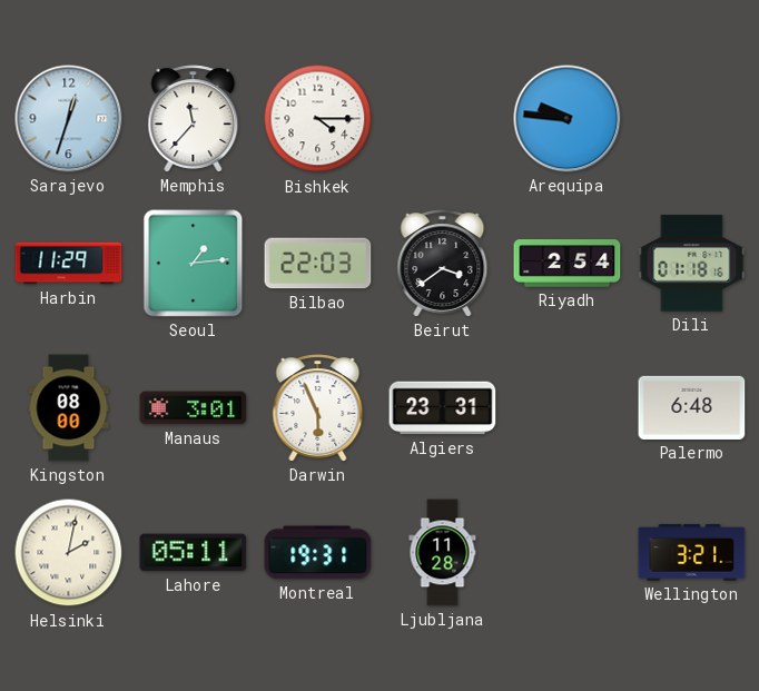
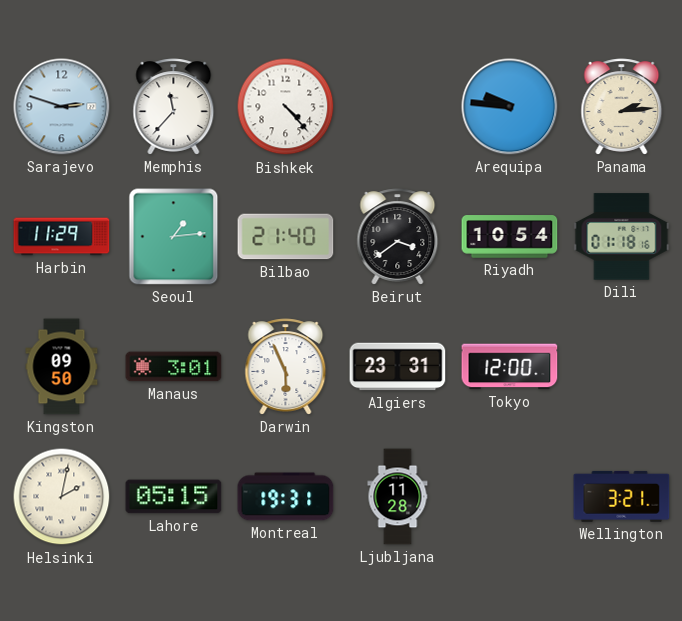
Sarajevo: 12:33 -> 2:48
Bishkek: 4:15 -> 4:23
Panama: none -> 2:14
Bilbao: 22:03 -> 21:40
Riyadh: 2:54 -> 10:54
Kingston: 08:00 -> 09:50
Tokyo: none -> 12:00
Palermo: 6:48 -> none
Lahore: 05:11 -> 05:15
